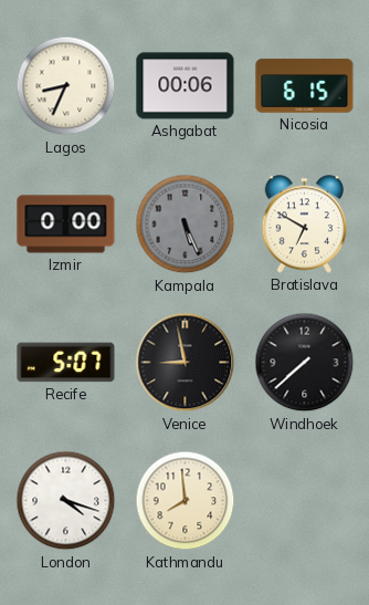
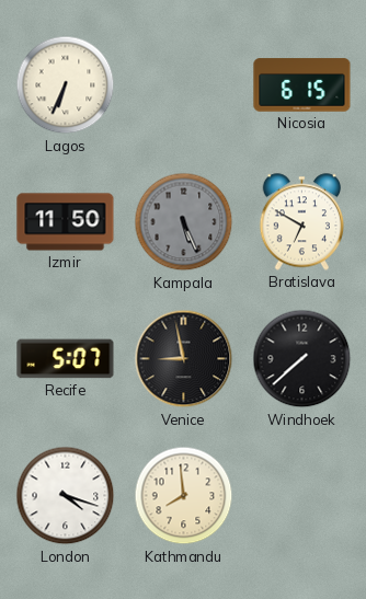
Lagos: 8:34 -> 6:34
Ashgabat: 00:06 -> none
Izmir: 0:00 -> 11:50
